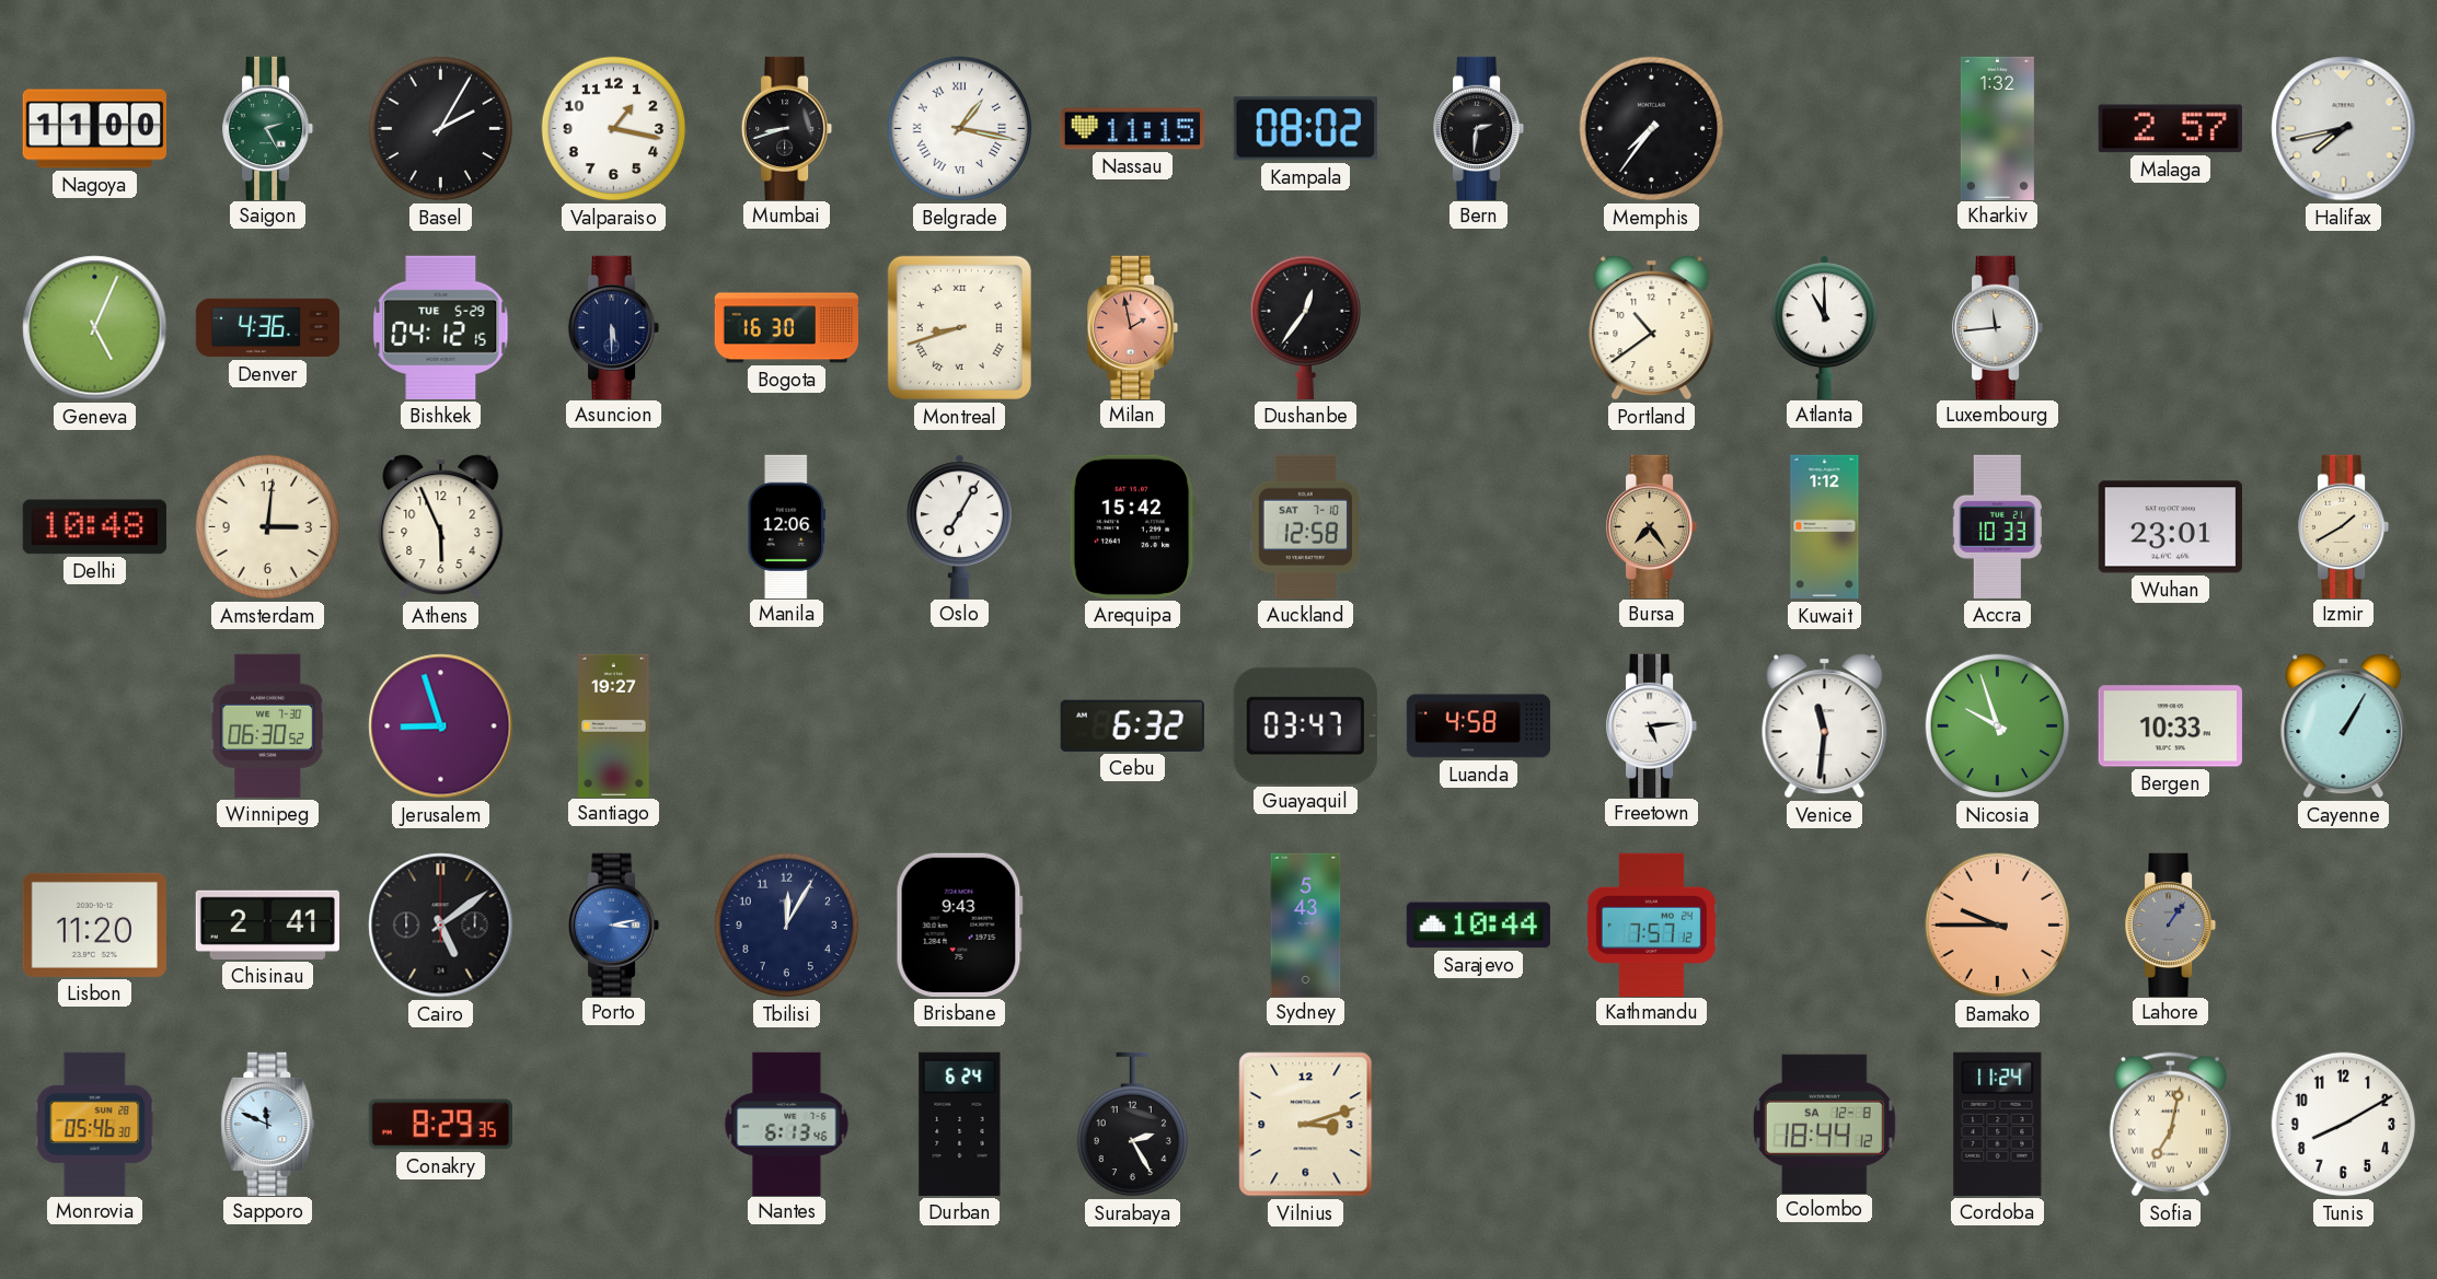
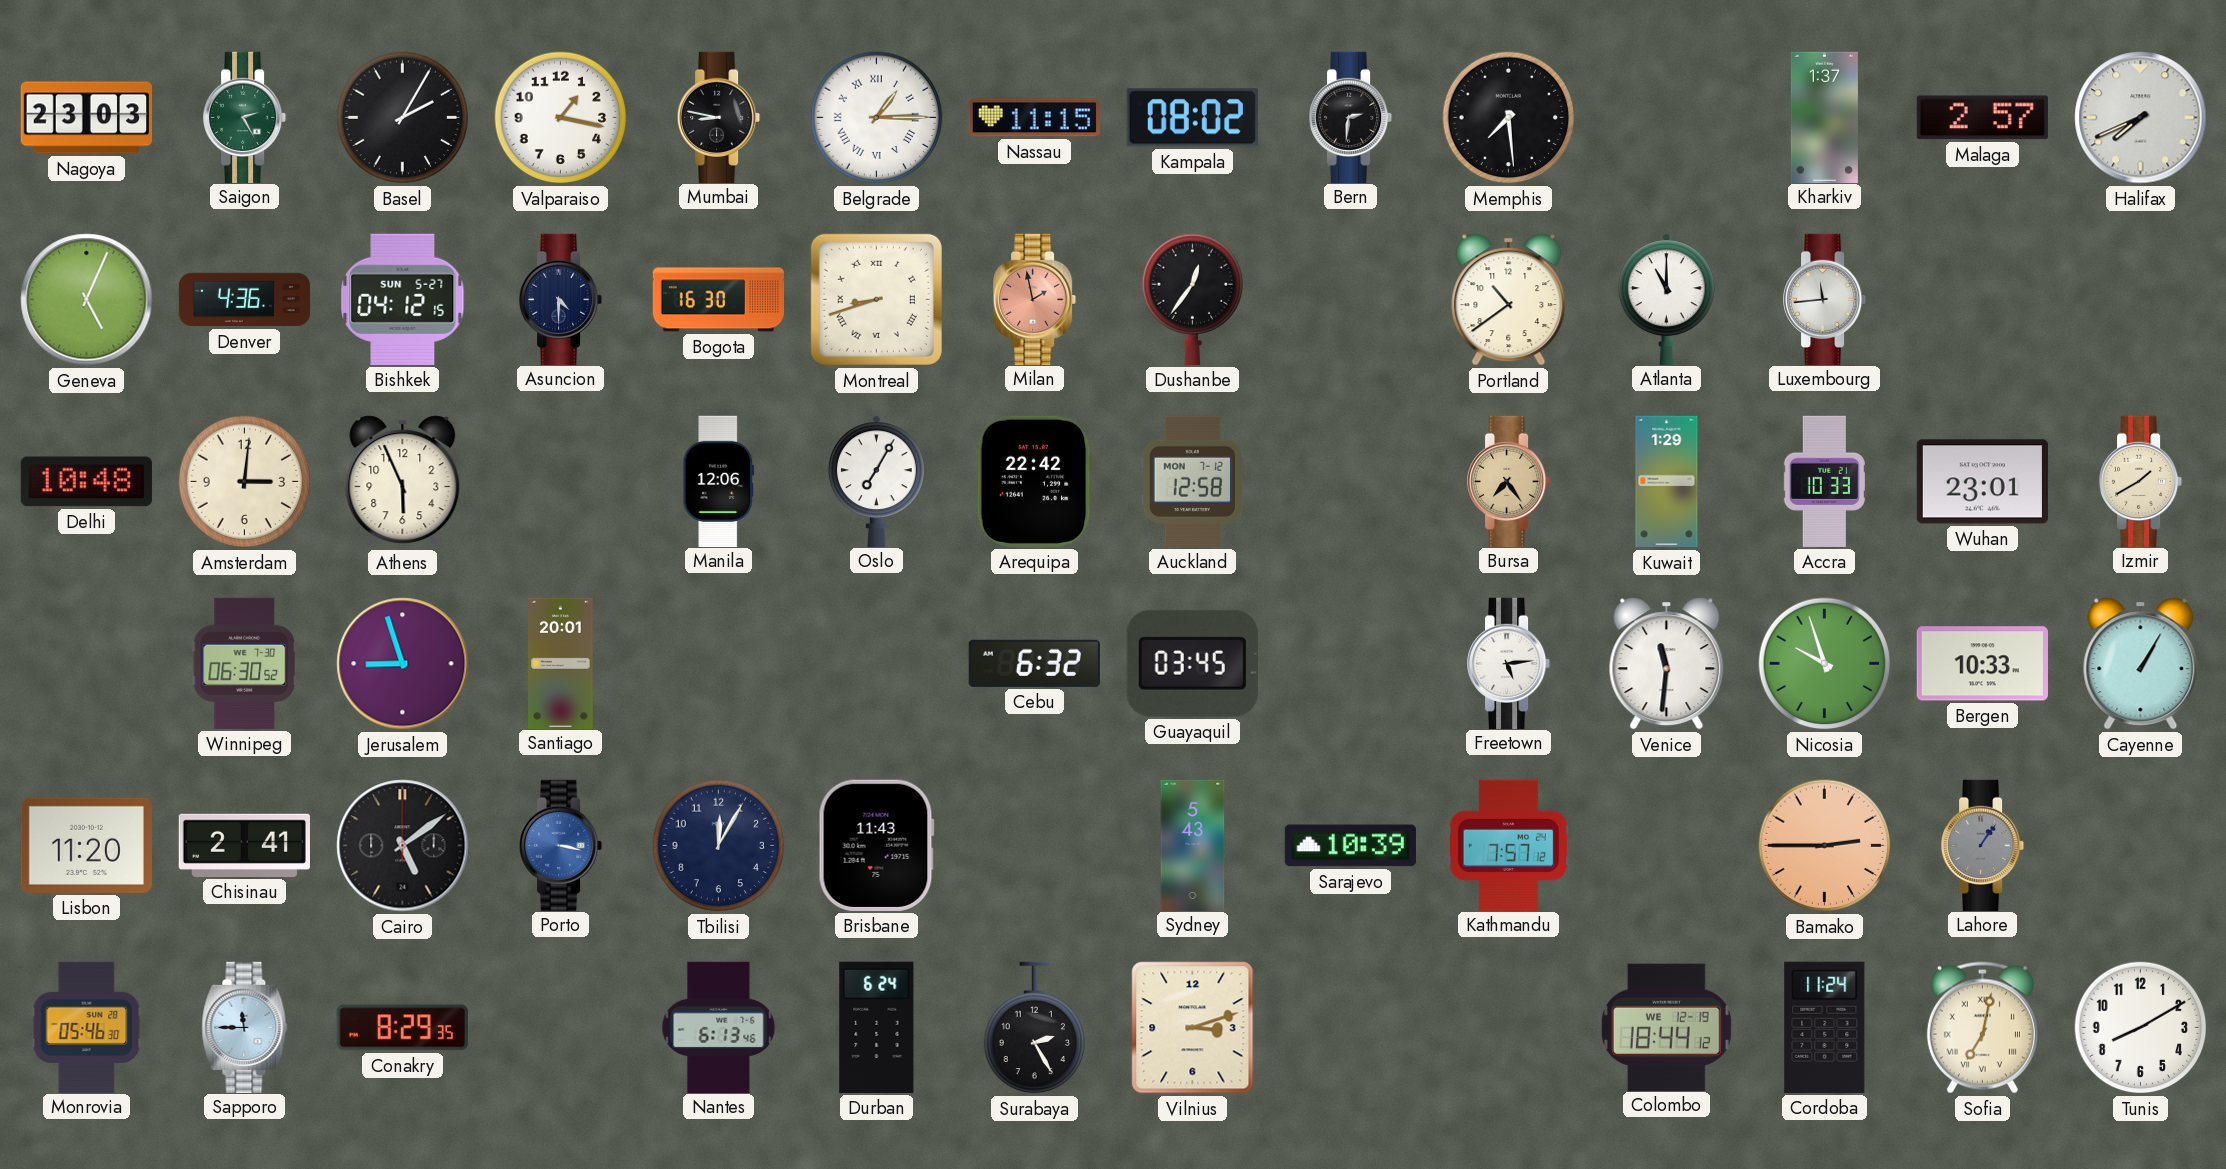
Nagoya: 11:00 -> 23:03
Mumbai: 8:42 -> 8:47
Belgrade: 1:17 -> 1:15
Memphis: 7:36 -> 7:29
Kharkiv: 1:32 -> 1:37
Halifax: 7:43 -> 7:41
Bishkek date: TUE 5-29 -> SUN 5-27
Asuncion: 5:30 -> 4:30
Arequipa: 15:42 -> 22:42
Auckland date: SAT 7-10 -> MON 7-12
Kuwait: 1:12 -> 1:29
Santiago: 19:27 -> 20:01
Guayaquil: 03:47 -> 03:45
Luanda: 4:58 -> none
Porto: 3:13 -> 3:17
Brisbane: 9:43 -> 11:43
Sarajevo: 10:44 -> 10:39
Bamako: 9:45 -> 2:45
Sapporo: 11:49 -> 11:45
Colombo date: SA 12-8 -> WE 12-19
